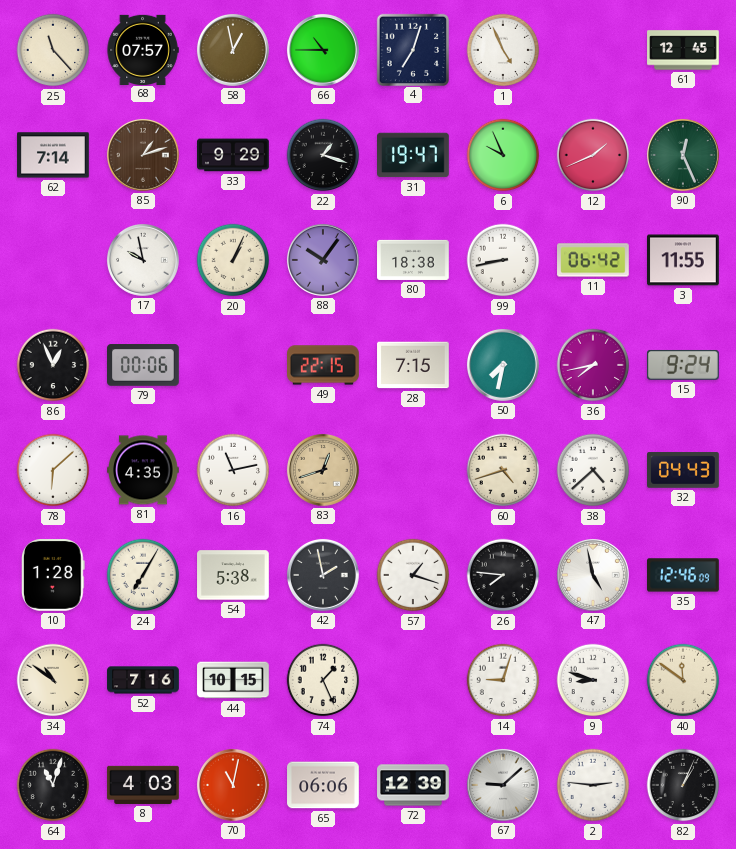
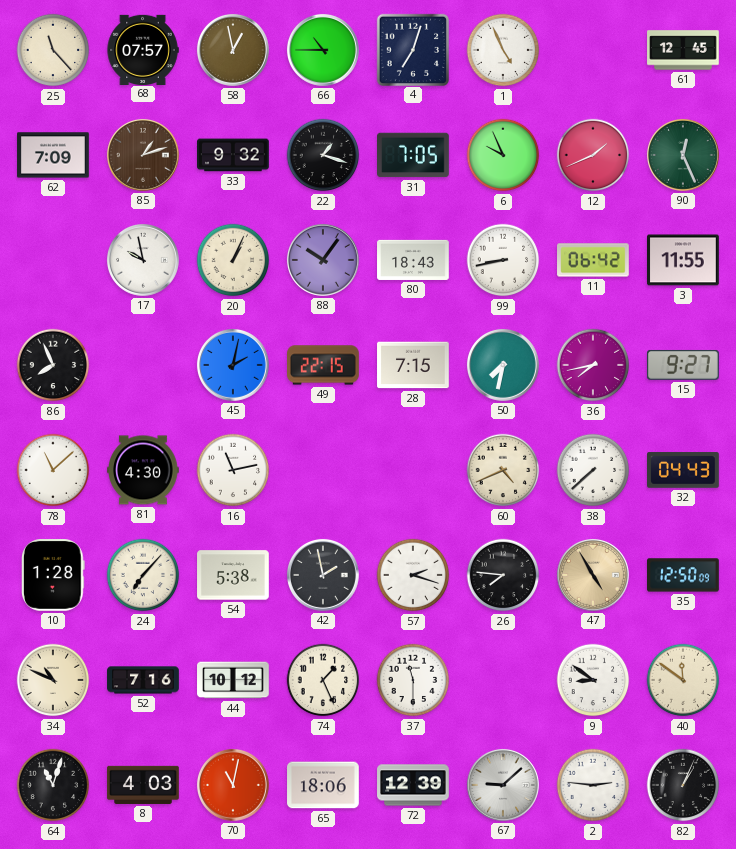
62: 7:14 -> 7:09
33: 9:29 -> 9:32
31: 19:47 -> 7:05
80: 18:38 -> 18:43
86: 12:56 -> 7:56
79: 00:06 -> none
45: none -> 2:02
15: 9:24 -> 9:27
78: 6:08 -> 11:08
81: 4:35 -> 4:30
83: 12:42 -> none
60: 4:42 -> 4:41
38: 4:38 -> 7:38
24: 7:05 -> 7:07
57: 1:18 -> 2:18
47: 4:58 -> 4:55
47 dial: white -> champagne
35: 12:46 -> 12:50
34: 10:51 -> 10:49
44: 10:15 -> 10:12
37: none -> 11:30
14: 9:03 -> none
9: 8:48 -> 8:51
65: 06:06 -> 18:06
